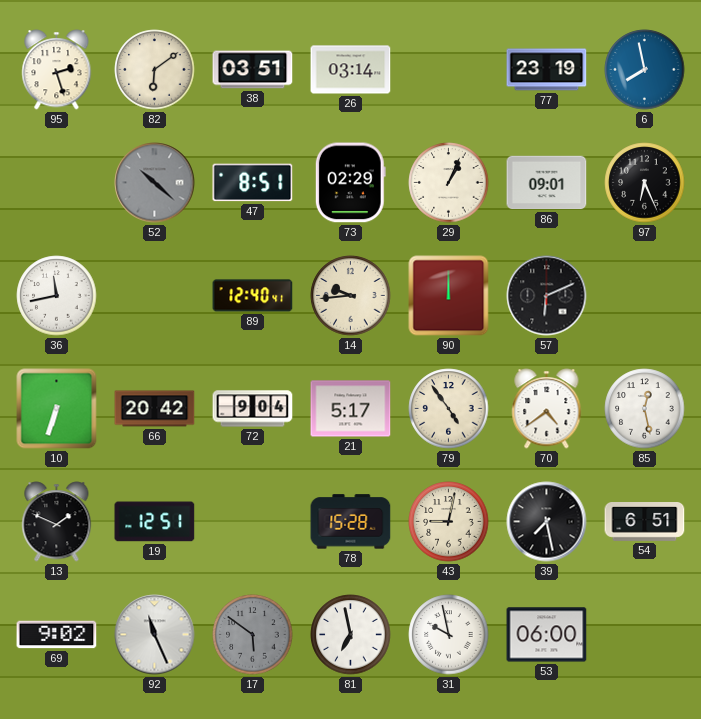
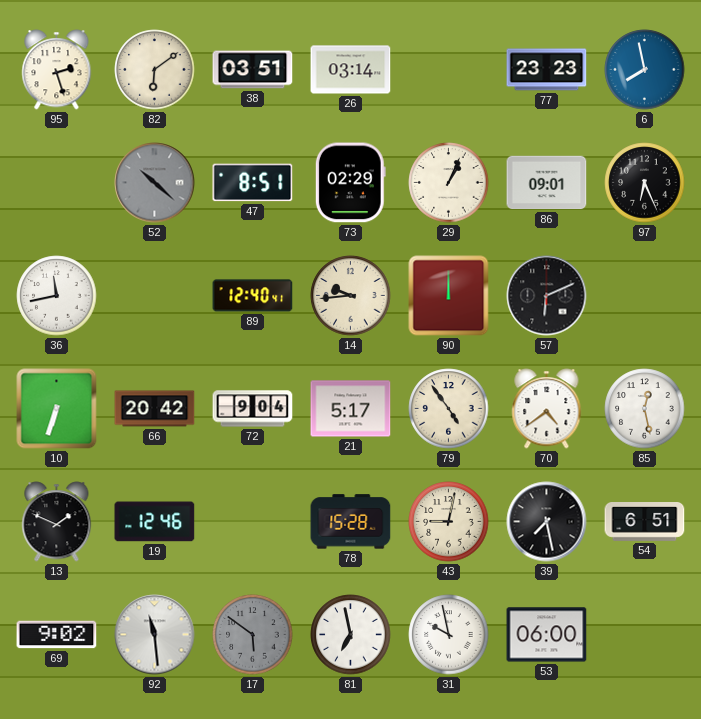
77: 23:19 -> 23:23
19: 12:51 -> 12:46
92: 11:26 -> 11:29
